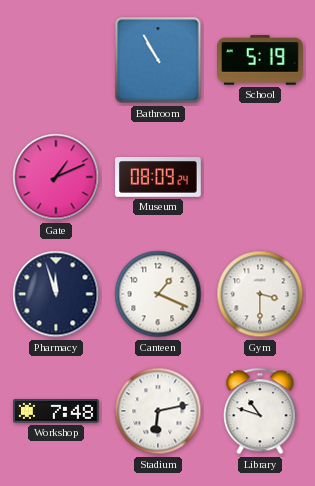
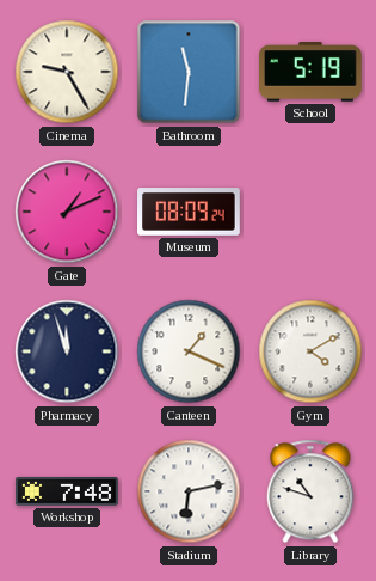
Cinema: none -> 9:25
Bathroom: 10:55 -> 11:31
Gym: 3:30 -> 4:10
